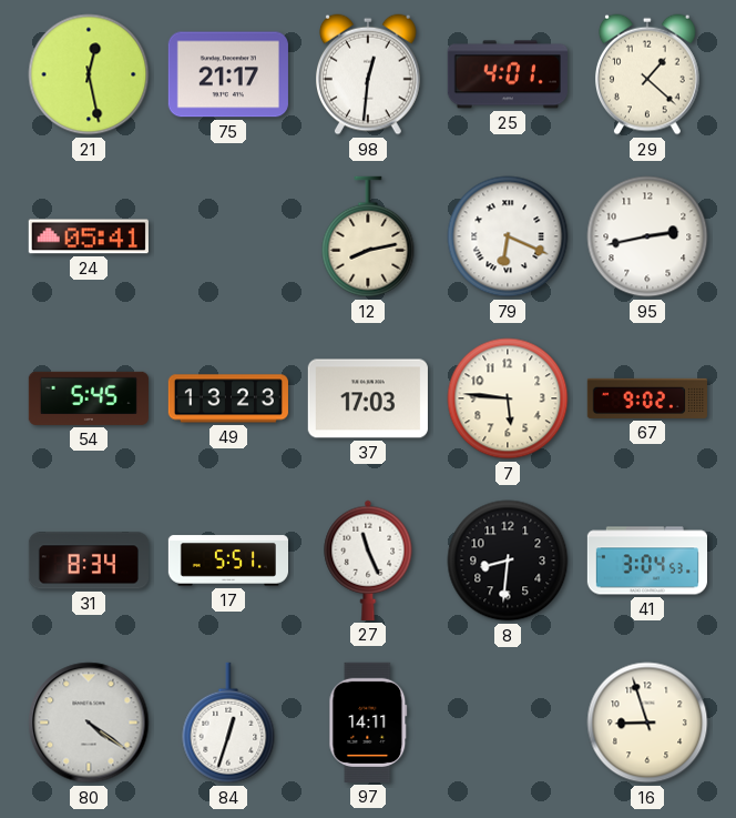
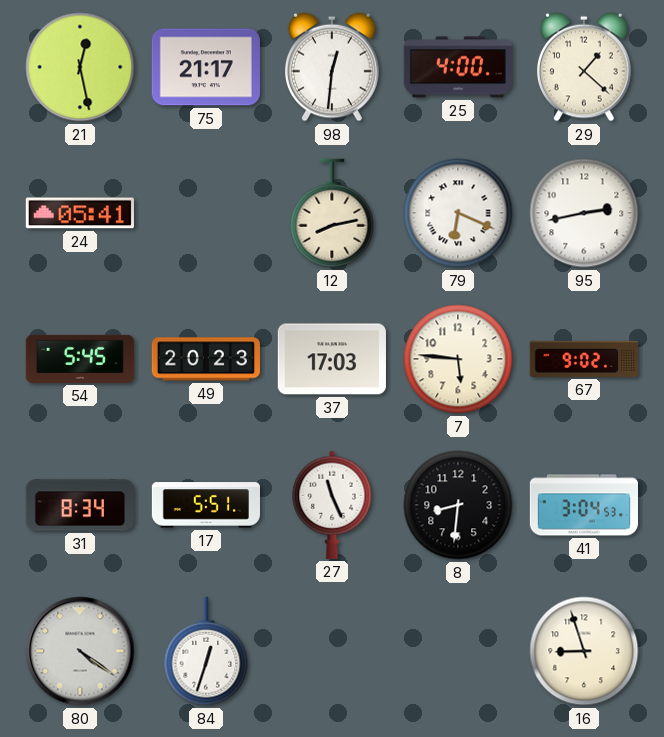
25: 4:01 -> 4:00
49: 13:23 -> 20:23
97: 14:11 -> none
